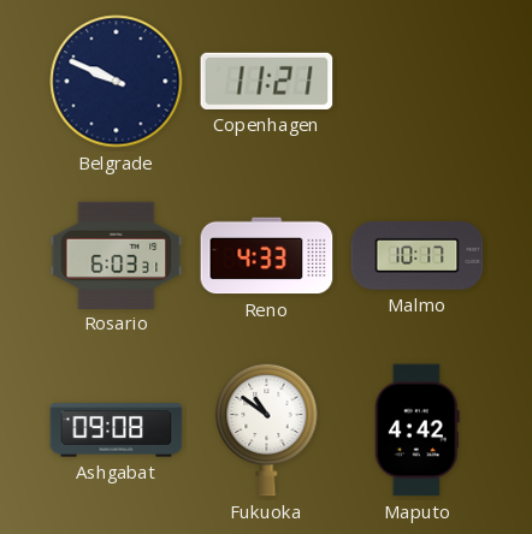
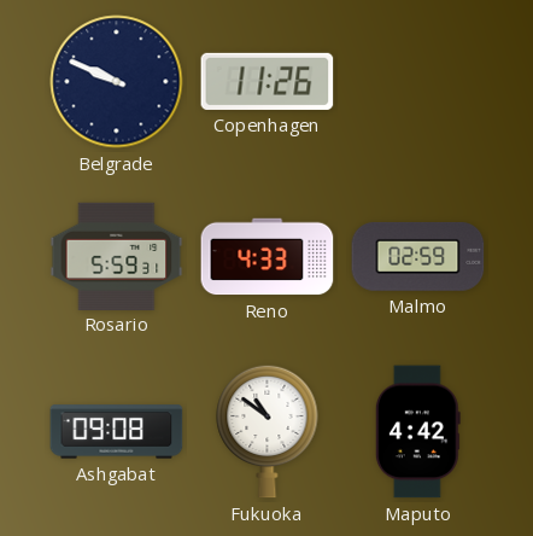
Copenhagen: 11:21 -> 11:26
Rosario: 6:03 -> 5:59
Malmo: 10:17 -> 02:59
